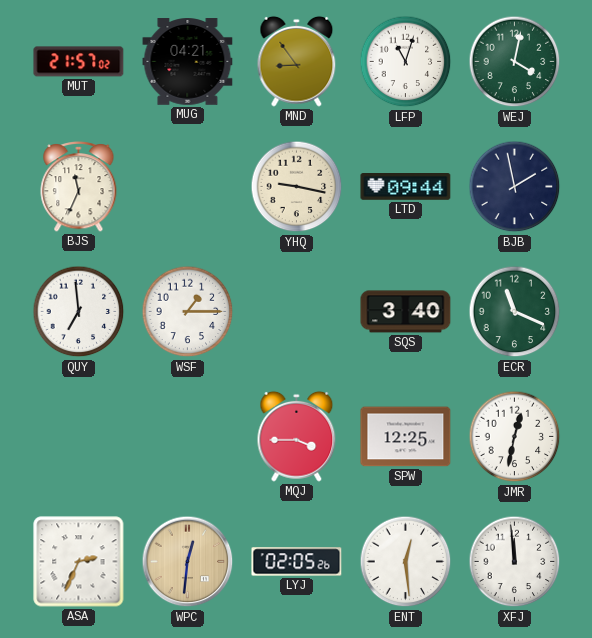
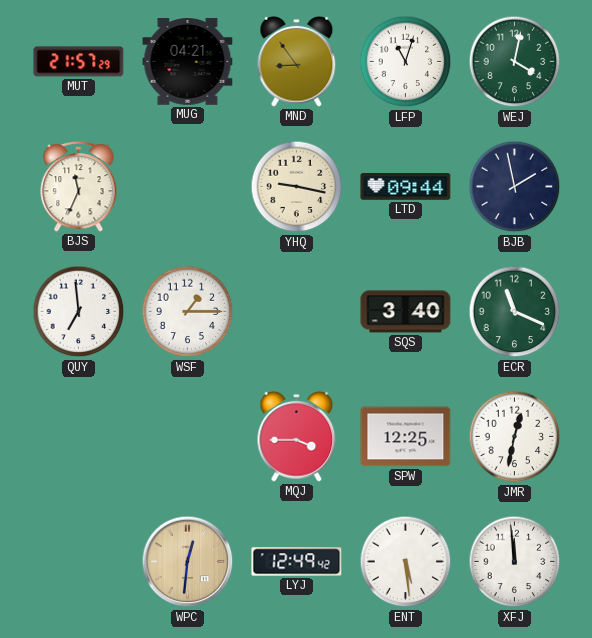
MUT: 21:57:02 -> 21:57:29
ASA: 2:34 -> none
LYJ: 02:05 -> 12:49
ENT: 12:29 -> 5:29
